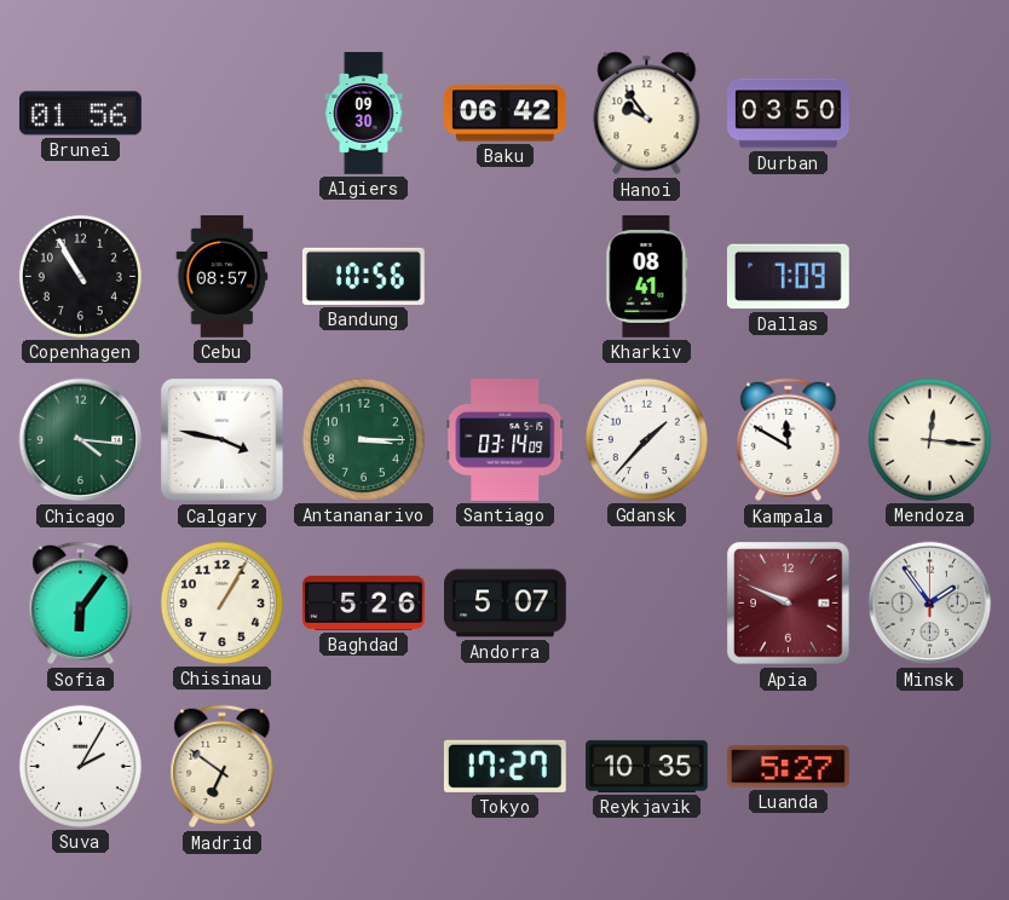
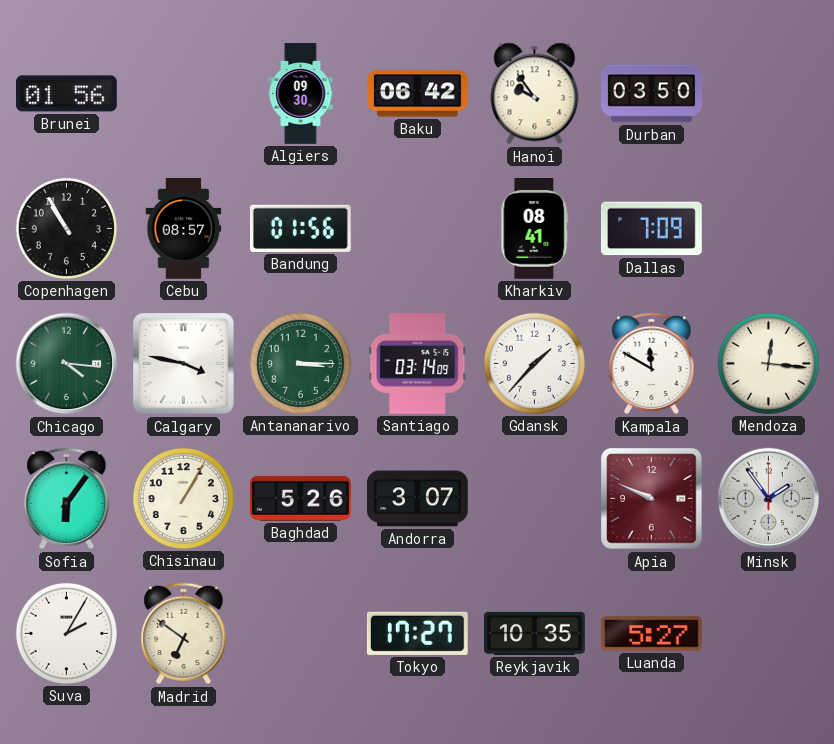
Bandung: 10:56 -> 01:56
Andorra: 5:07 -> 3:07
